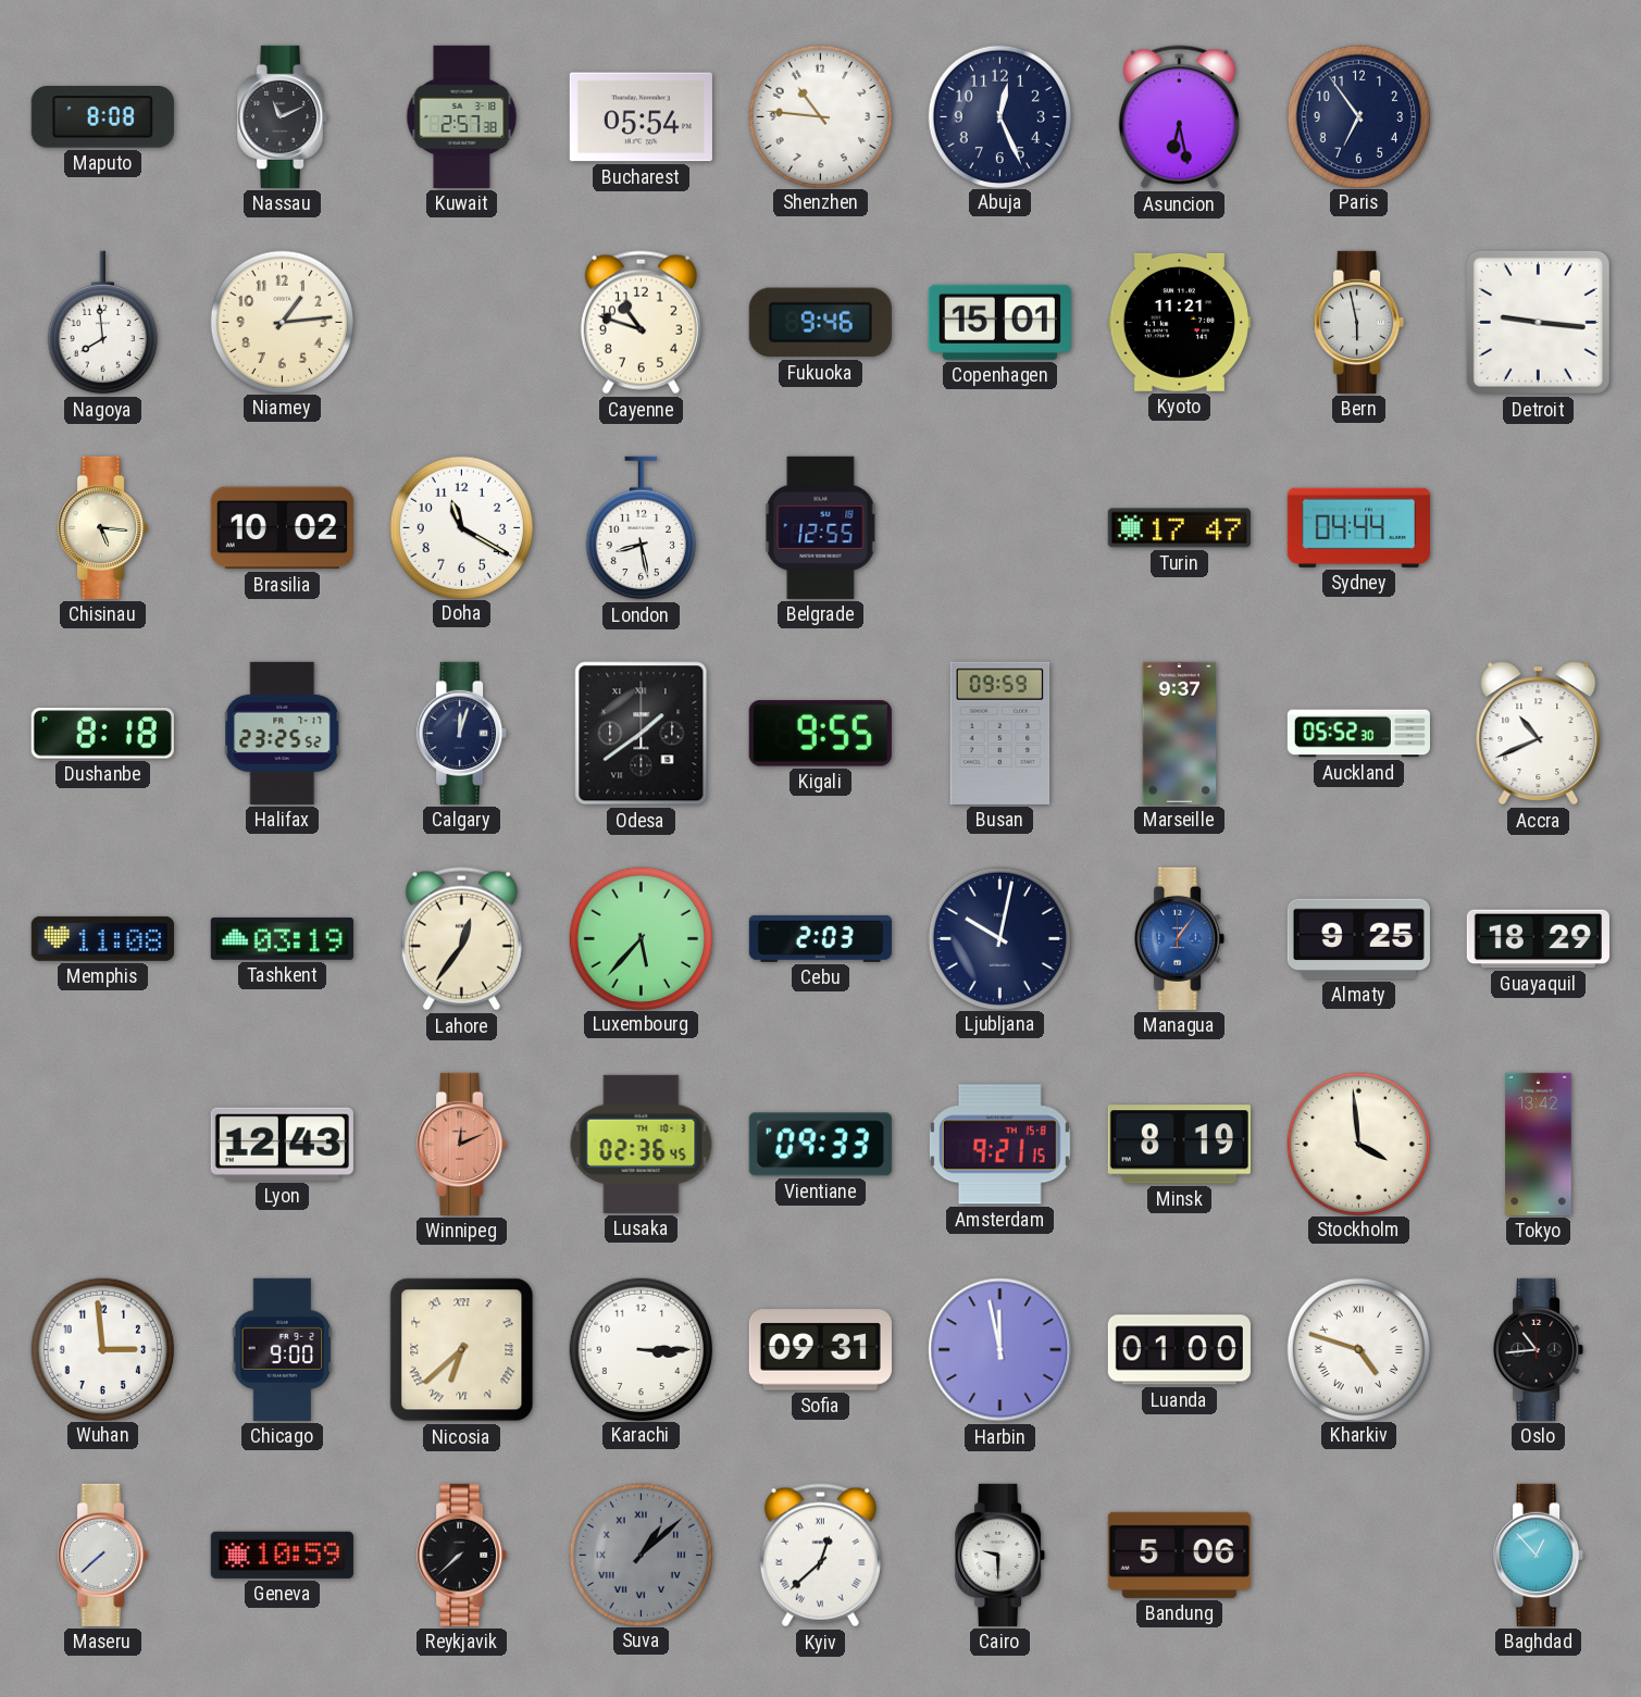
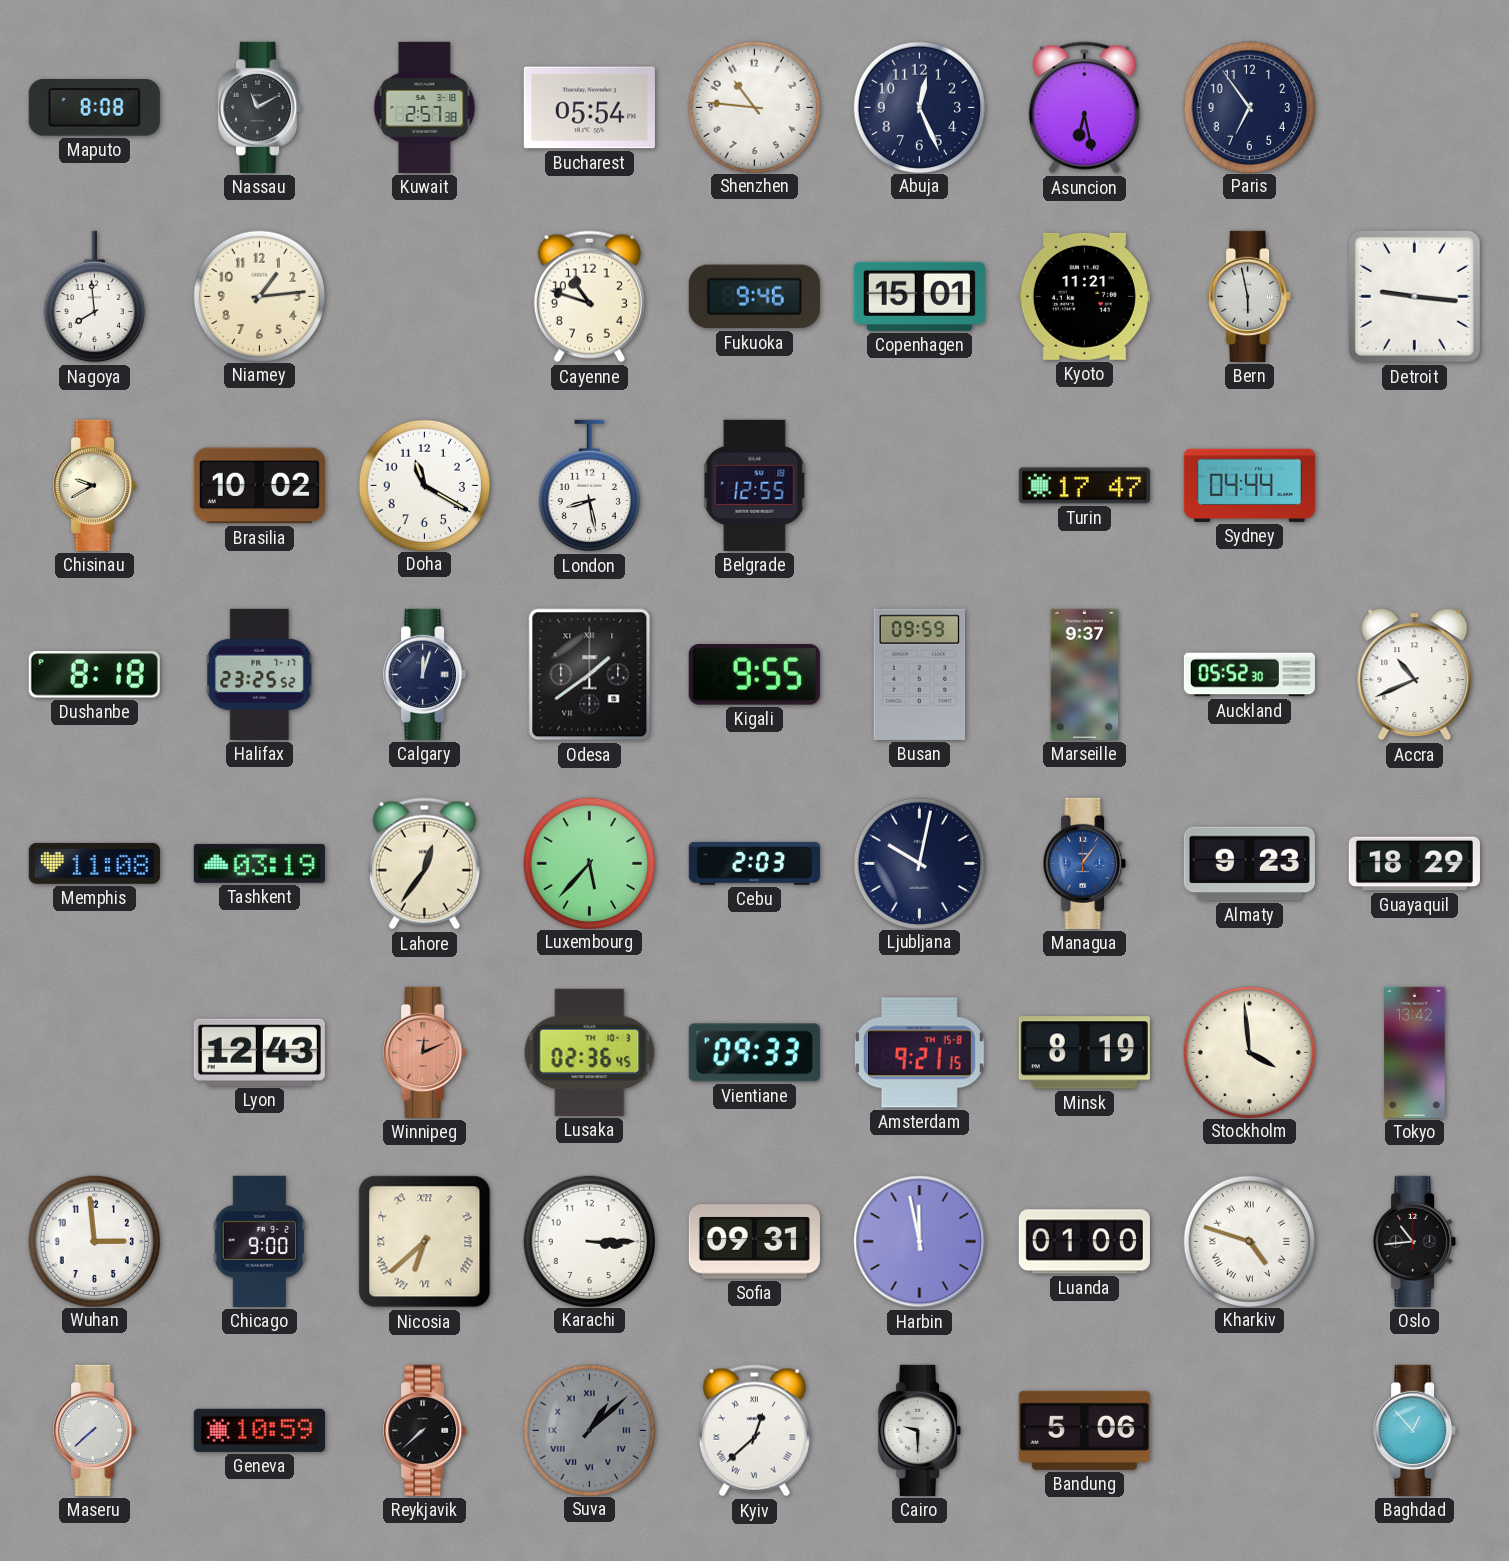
Nassau: 11:11 -> 11:10
Chisinau: 5:16 -> 9:40
Almaty: 9:25 -> 9:23
